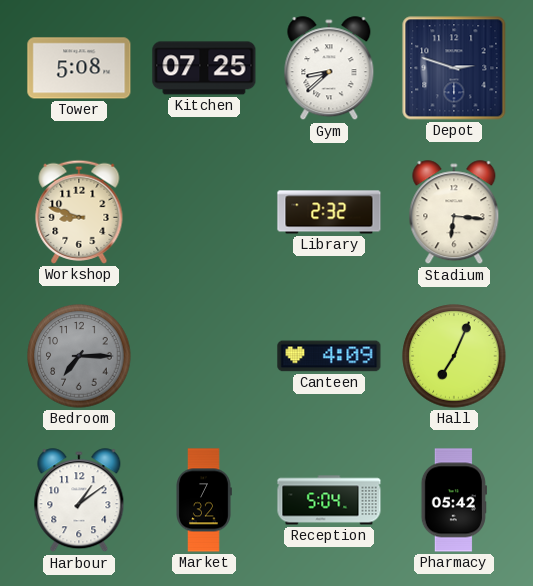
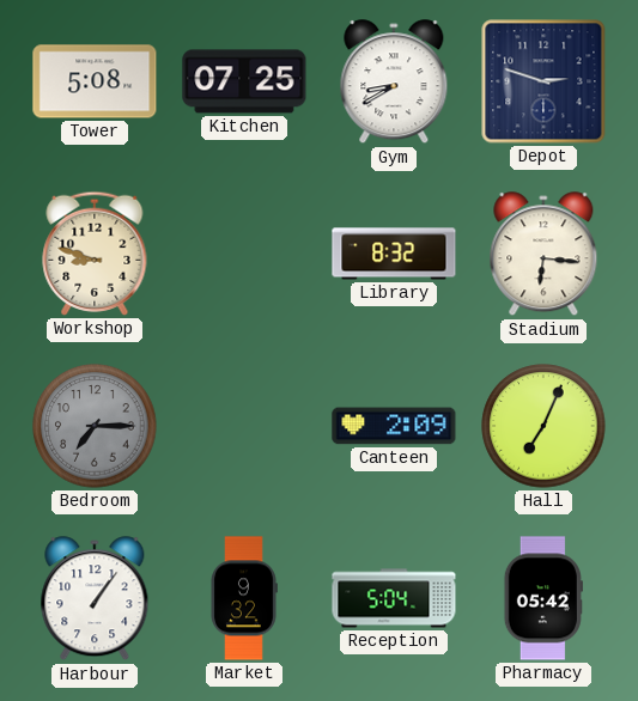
Gym: 8:38 -> 8:40
Library: 2:32 -> 8:32
Canteen: 4:09 -> 2:09
Harbour: 1:09 -> 1:06
Market: 7:32 -> 9:32
